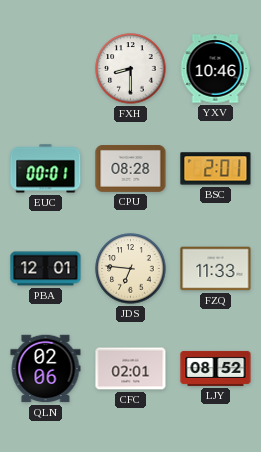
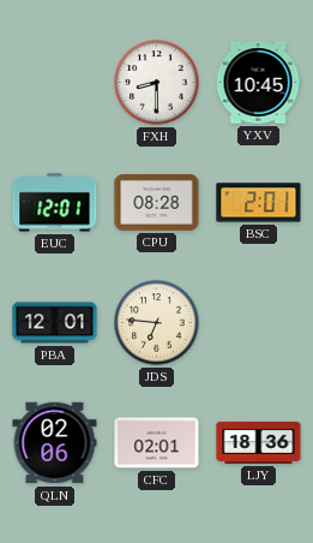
YXV: 10:46 -> 10:45
EUC: 00:01 -> 12:01
FZQ: 11:33 -> none
LJY: 08:52 -> 18:36
